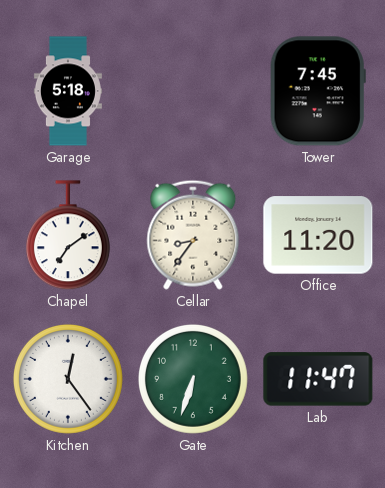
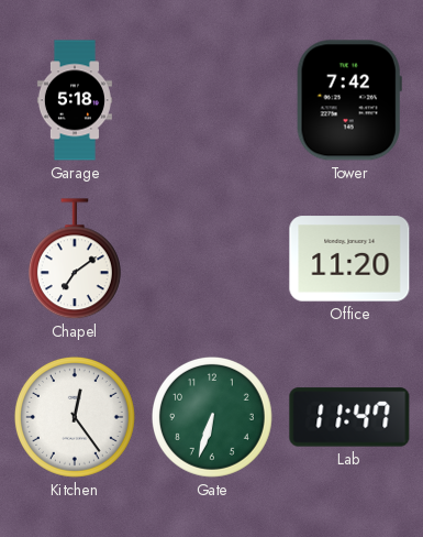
Tower: 7:45 -> 7:42
Cellar: 8:36 -> none
